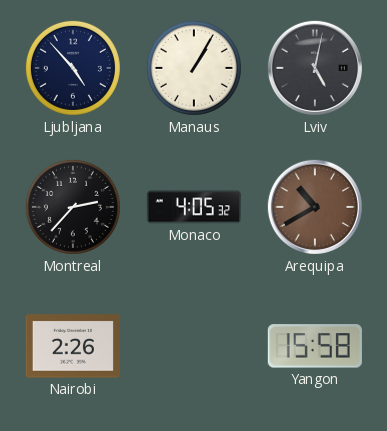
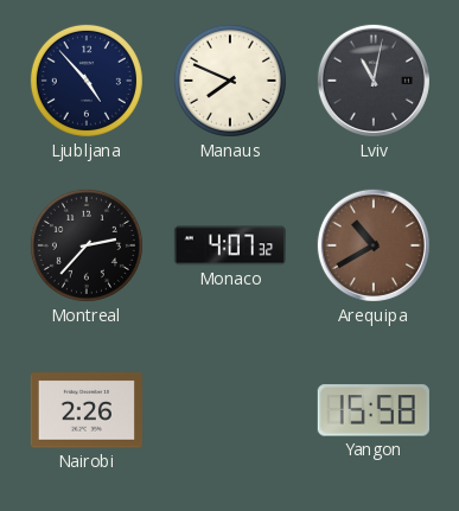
Manaus: 1:05 -> 7:49
Lviv: 5:02 -> 11:02
Monaco: 4:05 -> 4:07
